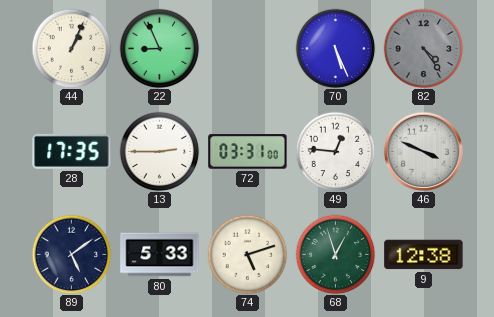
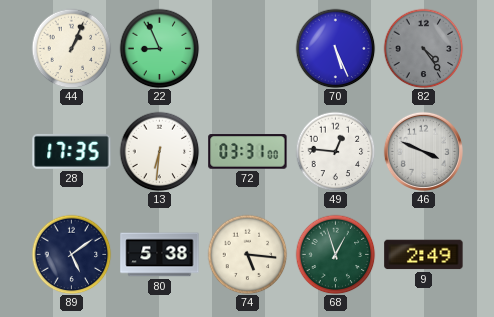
13: 2:45 -> 6:31
80: 5:33 -> 5:38
74: 5:12 -> 5:16
9: 12:38 -> 2:49
